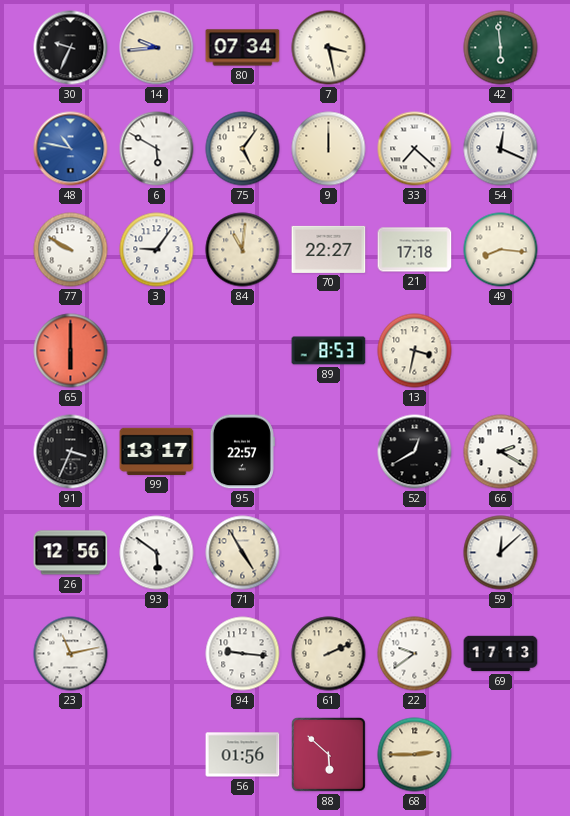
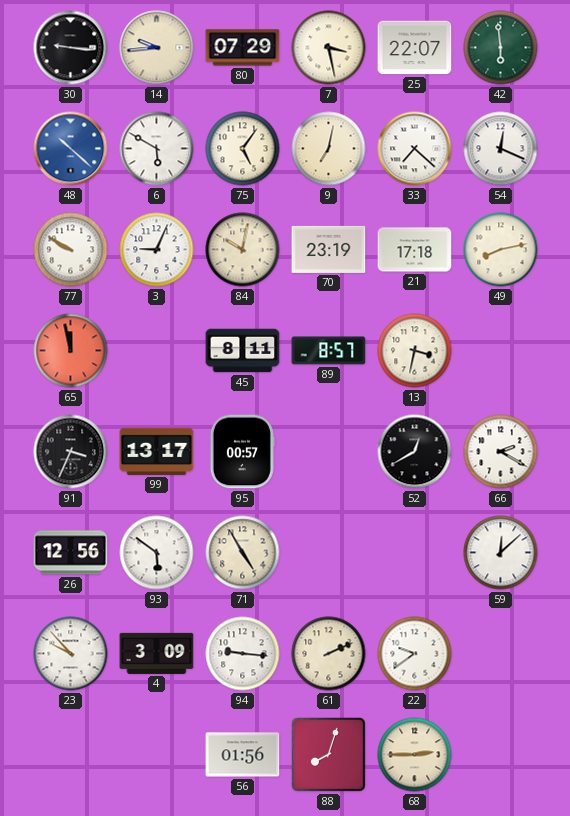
30: 9:34 -> 9:16
80: 07:34 -> 07:29
25: none -> 22:07
48: 10:47 -> 10:22
9: 12:00 -> 7:02
3: 9:06 -> 9:04
84: 11:01 -> 10:02
70: 22:27 -> 23:19
49: 8:16 -> 8:13
65: 6:00 -> 11:58
45: none -> 8:11
89: 8:53 -> 8:57
95: 22:57 -> 00:57
23: 11:13 -> 9:53
4: none -> 3:09
69: 17:13 -> none
88: 5:52 -> 8:03
